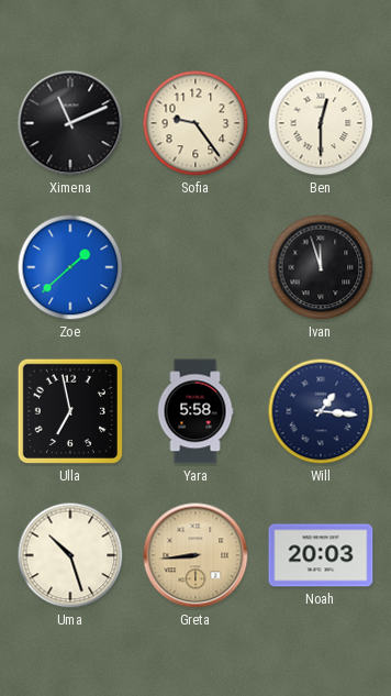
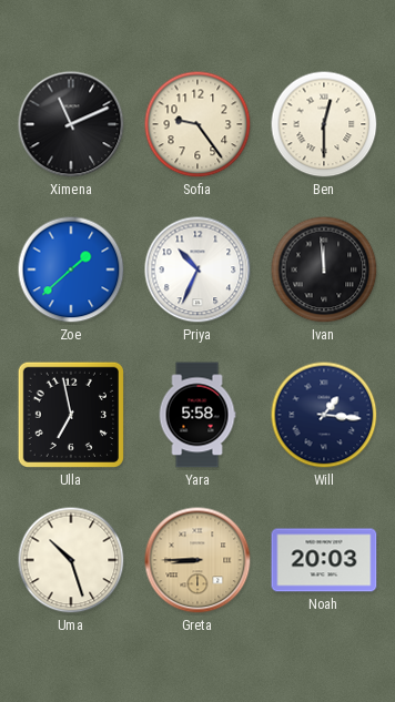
Priya: none -> 10:34
Ivan: 11:57 -> 11:59
Greta: 8:44 -> 8:45
